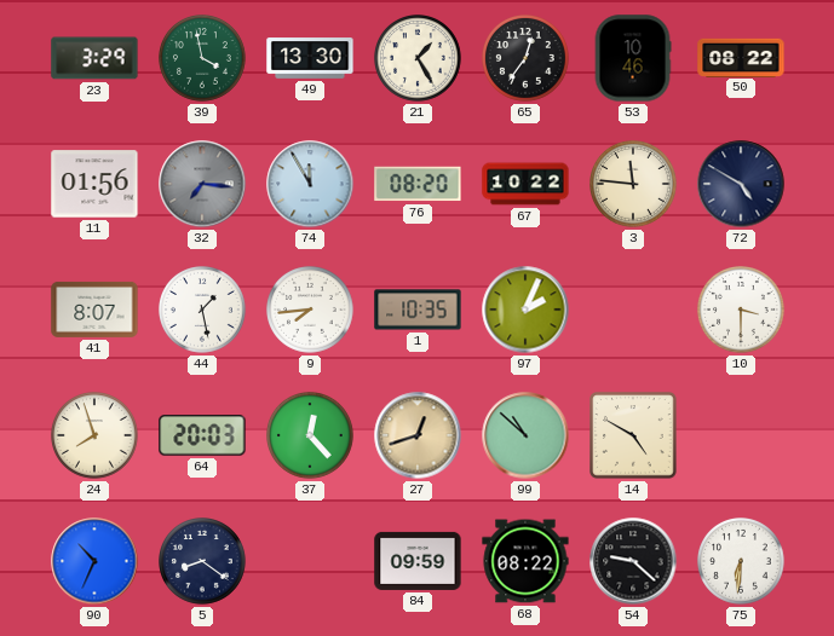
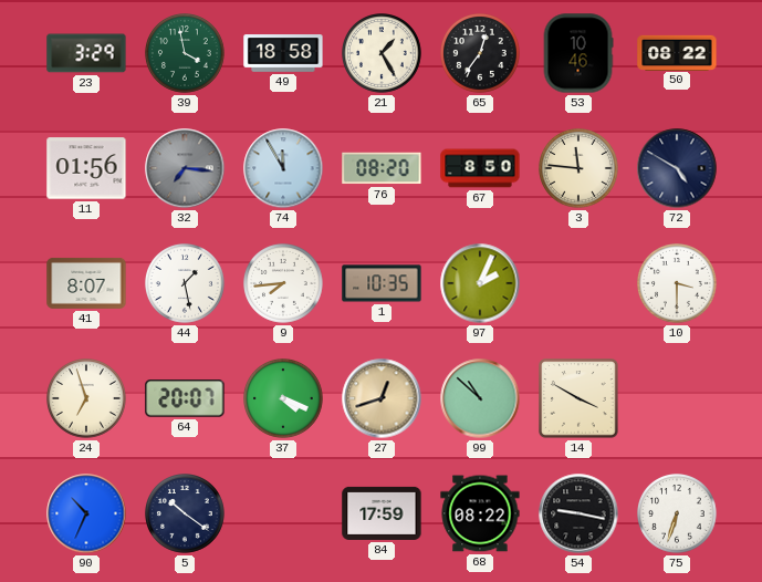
49: 13:30 -> 18:58
67: 10:22 -> 8:50
24: 7:57 -> 6:57
64: 20:03 -> 20:07
37: 12:23 -> 4:19
14: 4:50 -> 3:50
5: 8:21 -> 10:21
84: 09:59 -> 17:59
54: 9:22 -> 9:17
75: 6:31 -> 6:33
